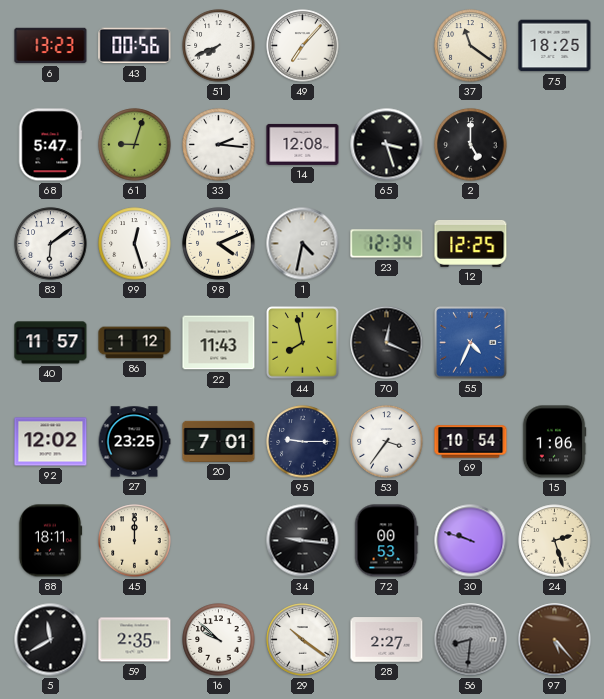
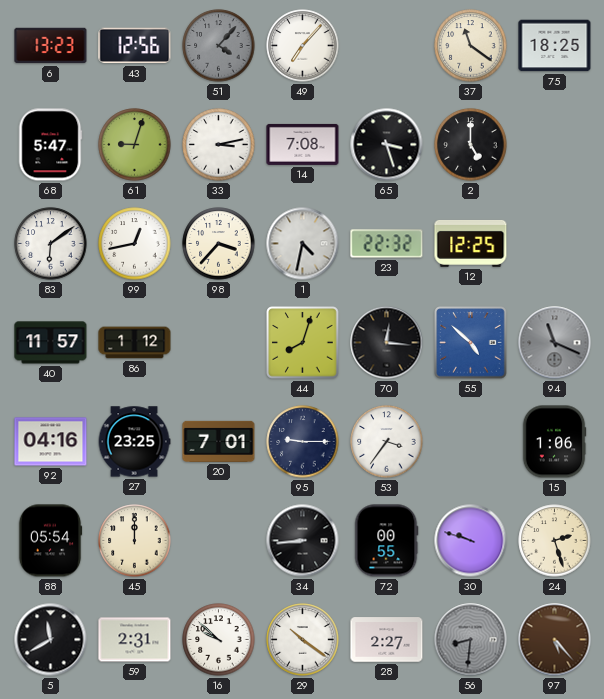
43: 00:56 -> 12:56
51: 7:41 -> 4:07
51 dial: white -> grey
33: 2:16 -> 3:13
14: 12:08 -> 7:08
99: 12:27 -> 12:43
98: 4:11 -> 3:37
23: 12:34 -> 22:32
22: 11:43 -> none
44: 7:58 -> 8:03
70: 12:19 -> 12:16
55: 4:34 -> 4:52
94: none -> 11:19
92: 12:02 -> 04:16
69: 10:54 -> none
88: 18:11 -> 05:54
34: 9:16 -> 8:44
72: 00:53 -> 00:55
59: 2:35 -> 2:31
